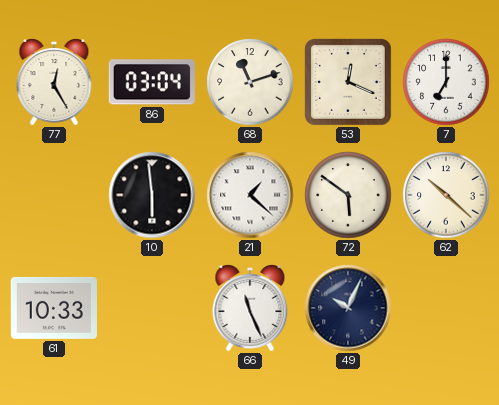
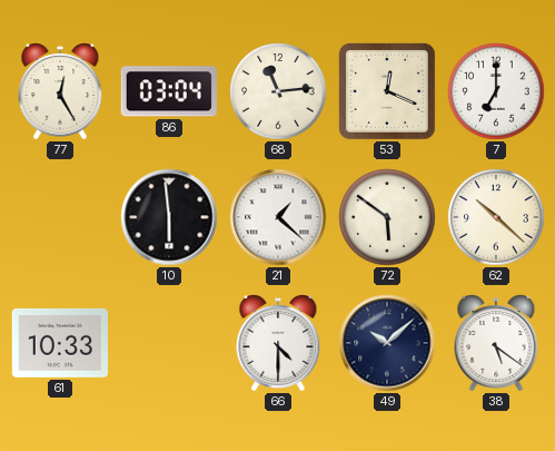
68: 11:12 -> 11:14
66: 11:26 -> 4:30
49: 10:04 -> 10:08
38: none -> 5:21
